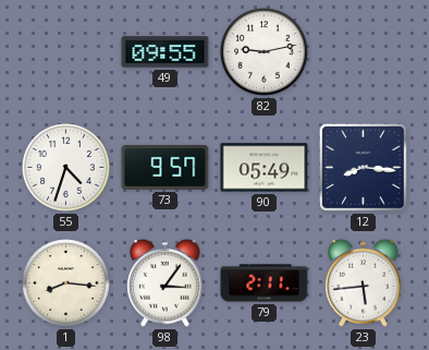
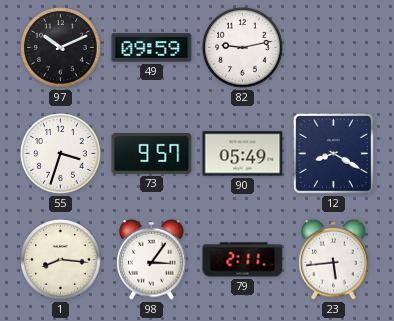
97: none -> 10:11
49: 09:55 -> 09:59
55: 4:33 -> 3:33
12: 8:16 -> 8:20
